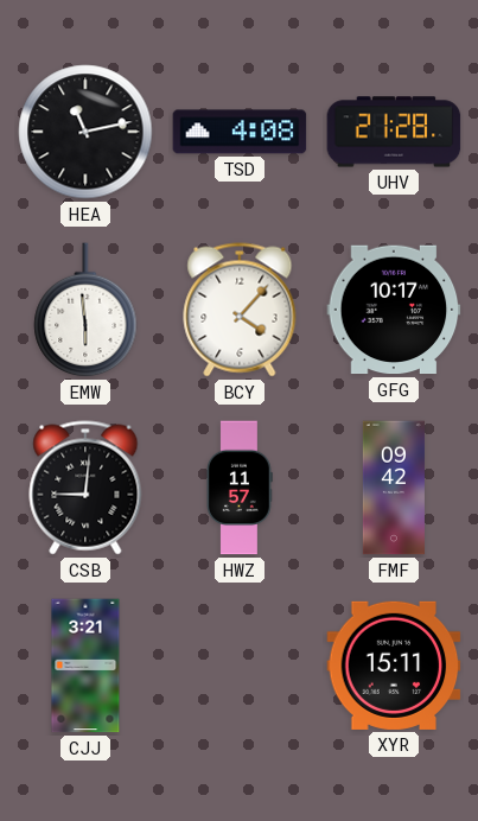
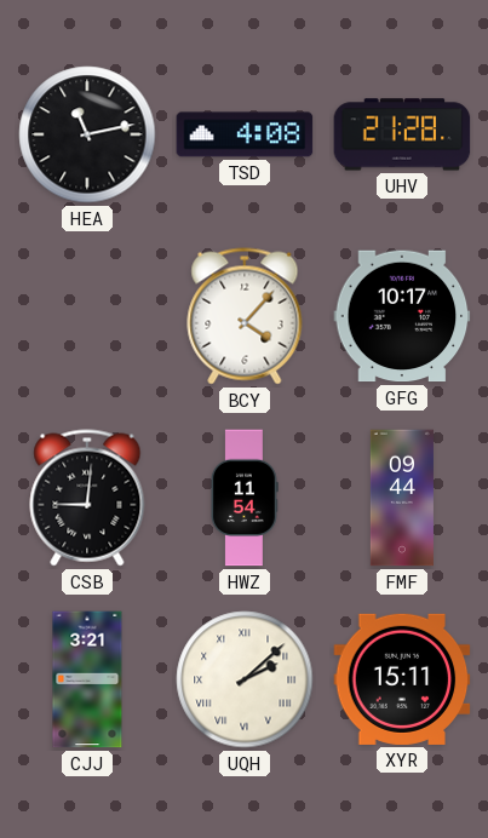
EMW: 5:59 -> none
HWZ: 11:57 -> 11:54
FMF: 09:42 -> 09:44
UQH: none -> 2:08
